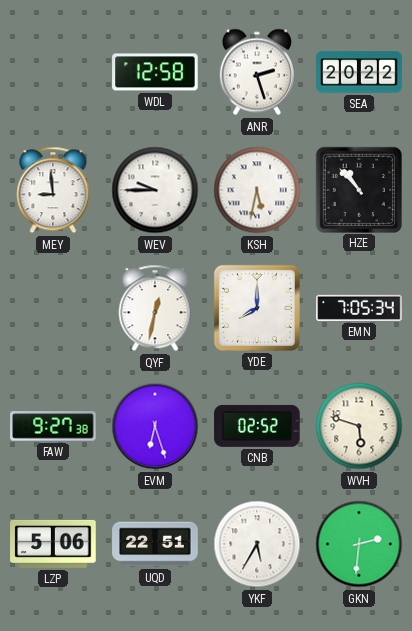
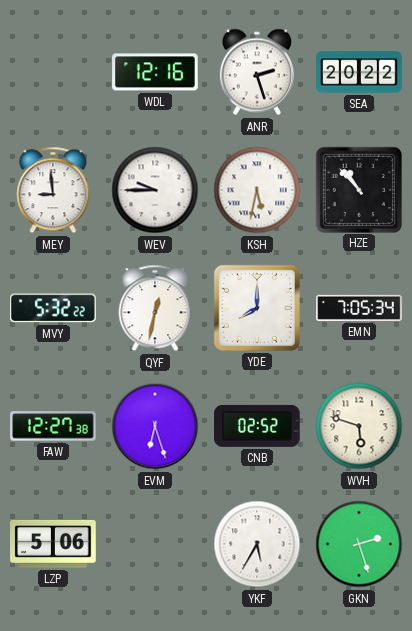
WDL: 12:58 -> 12:16
MVY: none -> 5:32
FAW: 9:27 -> 12:27
UQD: 22:51 -> none
GKN: 2:31 -> 2:27
